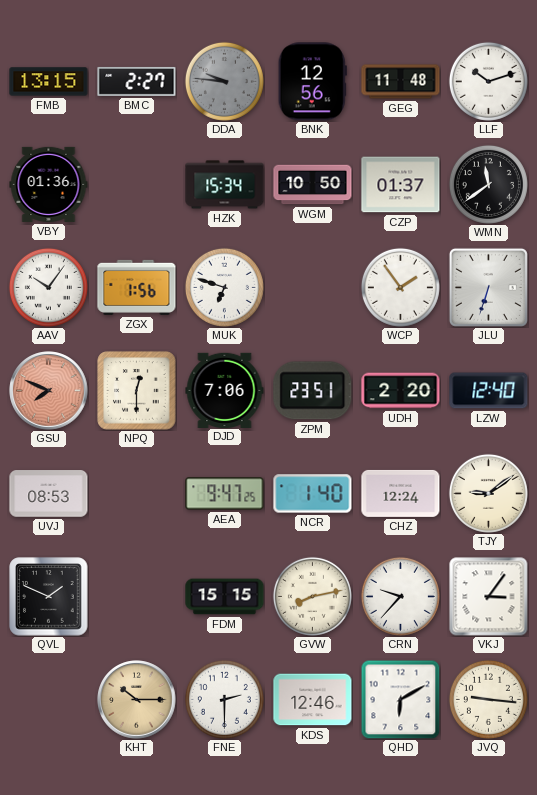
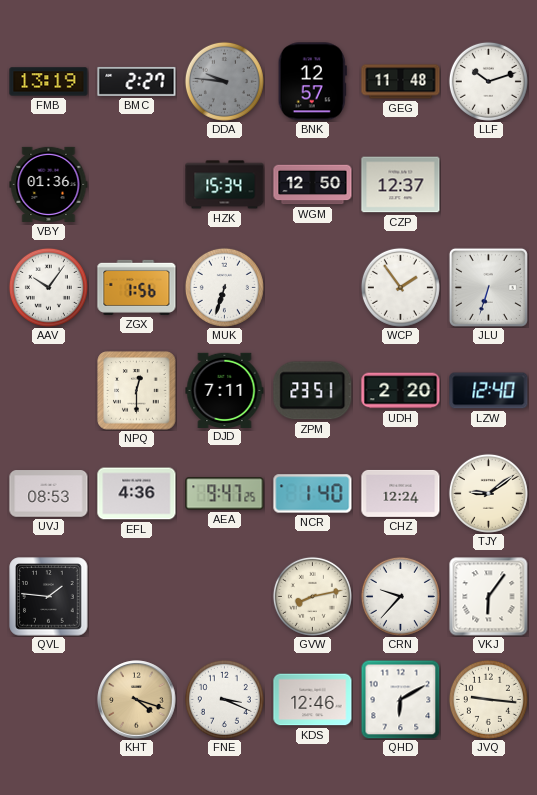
FMB: 13:15 -> 13:19
BNK: 12:56 -> 12:57
WGM: 10:50 -> 12:50
CZP: 01:37 -> 12:37
WMN: 11:39 -> none
MUK: 6:48 -> 6:33
GSU: 7:49 -> none
DJD: 7:06 -> 7:11
EFL: none -> 4:36
QVL: 1:49 -> 1:46
FDM: 15:15 -> none
VKJ: 3:06 -> 6:06
KHT: 10:15 -> 4:18
FNE: 2:30 -> 3:19
